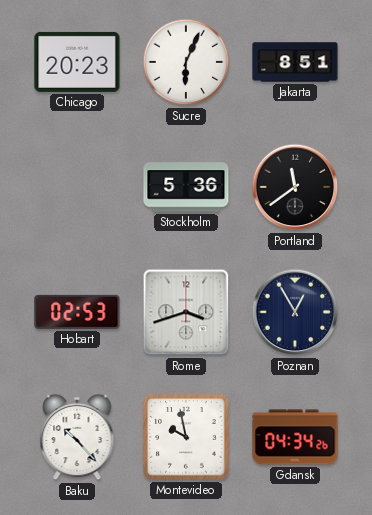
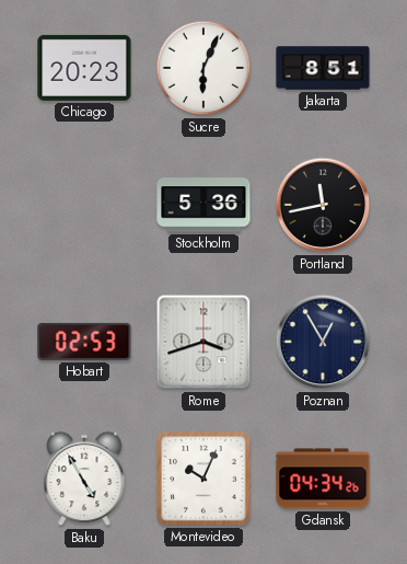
Portland: 11:39 -> 11:43
Baku: 10:23 -> 4:55
Montevideo: 9:58 -> 10:04
